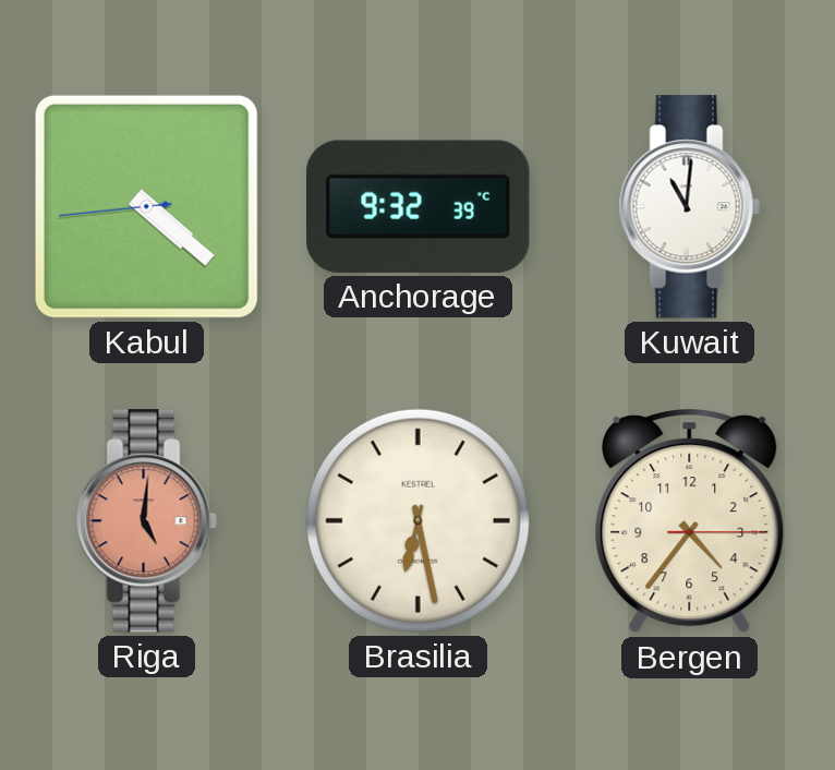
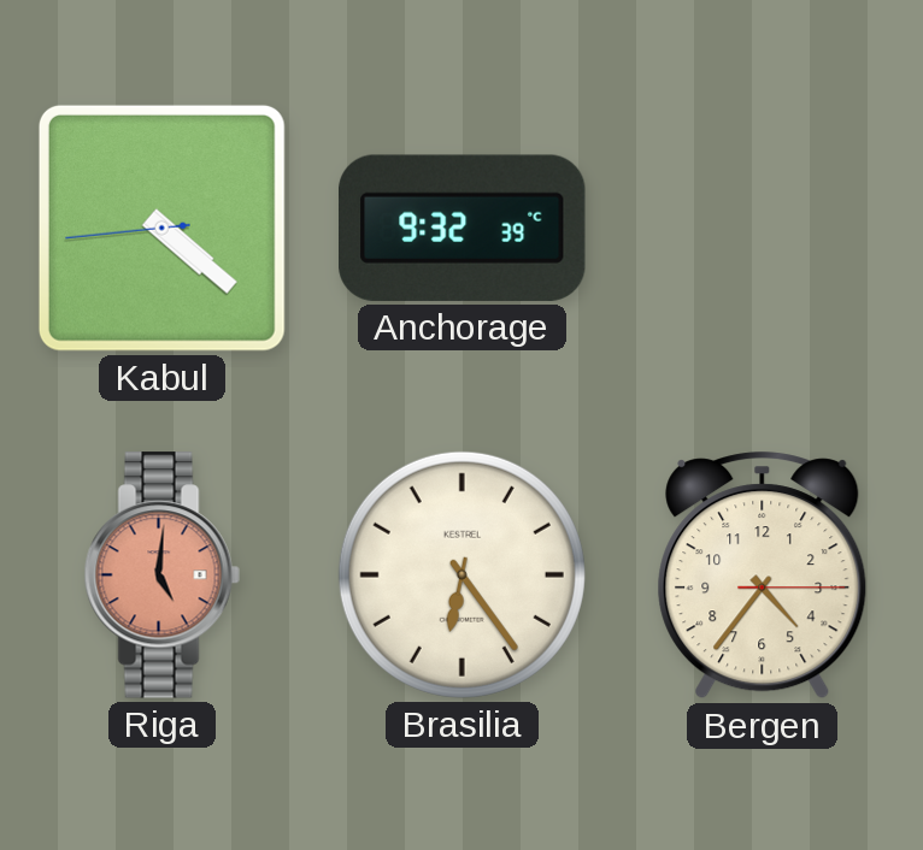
Kuwait: 11:01 -> none
Brasilia: 6:28 -> 6:24
